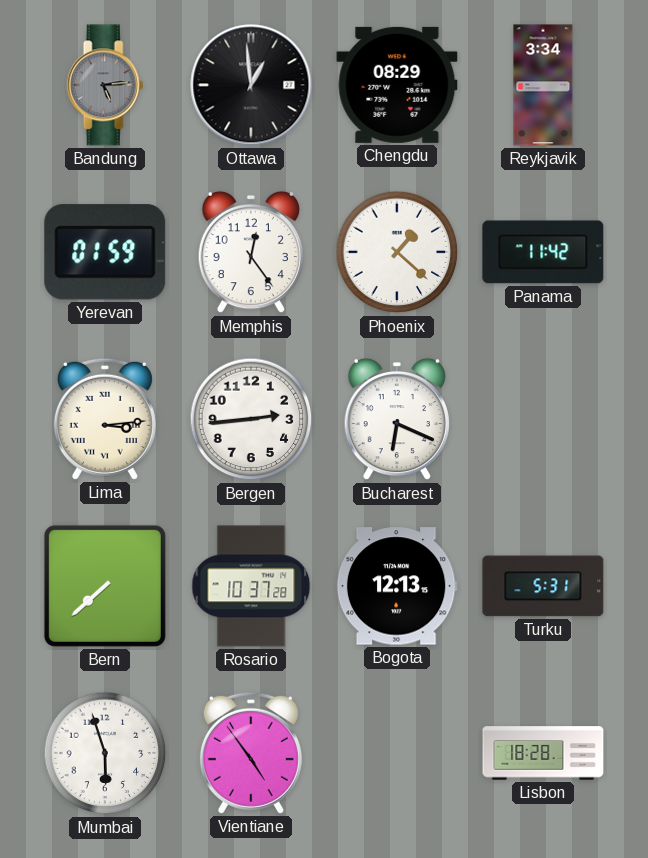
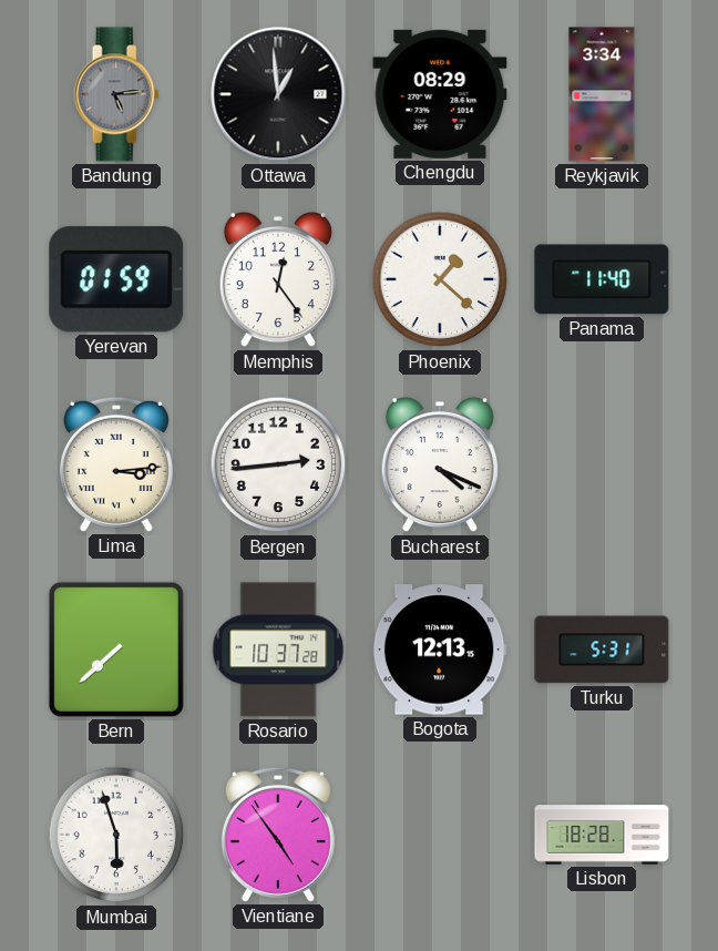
Panama: 11:42 -> 11:40
Bucharest: 6:19 -> 4:19
